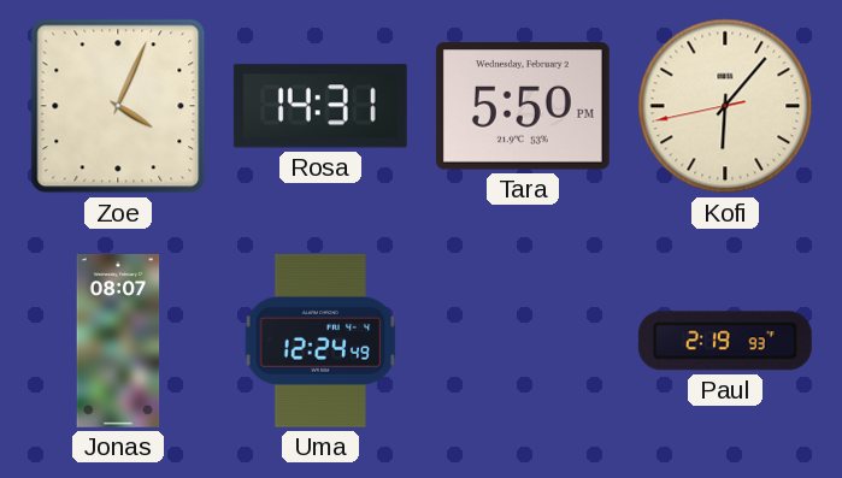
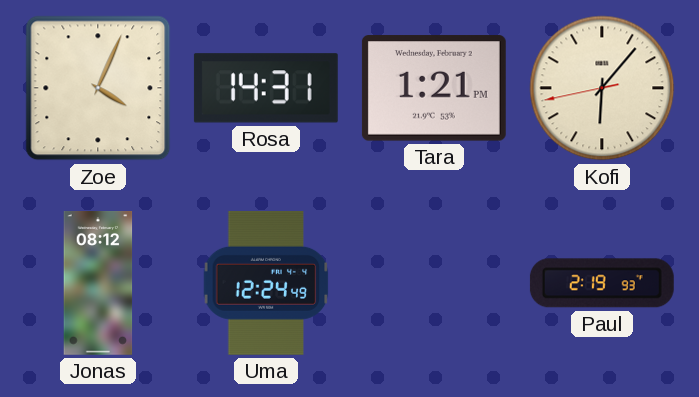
Tara: 5:50 -> 1:21
Jonas: 08:07 -> 08:12
